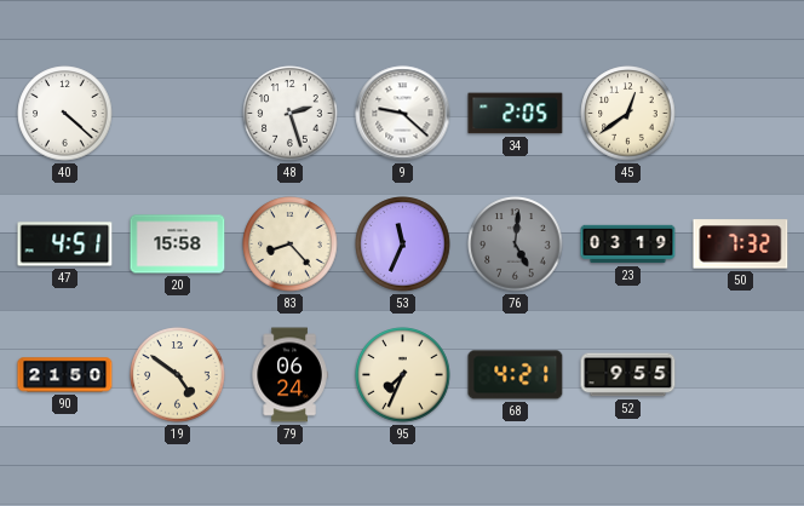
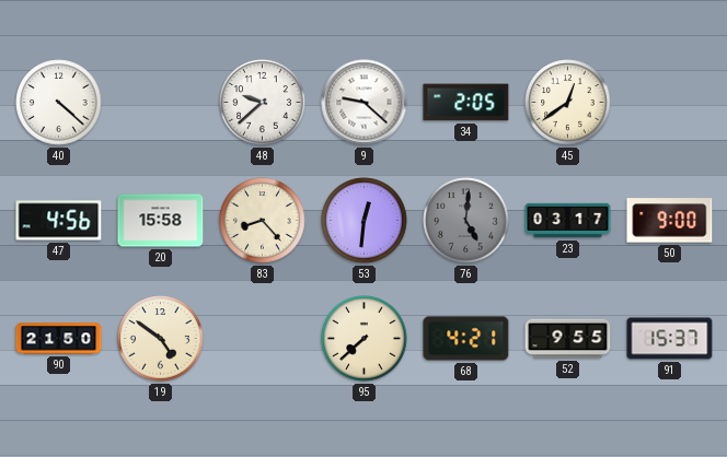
48: 2:27 -> 9:38
47: 4:51 -> 4:56
53: 11:34 -> 12:31
23: 03:19 -> 03:17
50: 7:32 -> 9:00
79: 06:24 -> none
95: 7:34 -> 7:38
91: none -> 15:37
